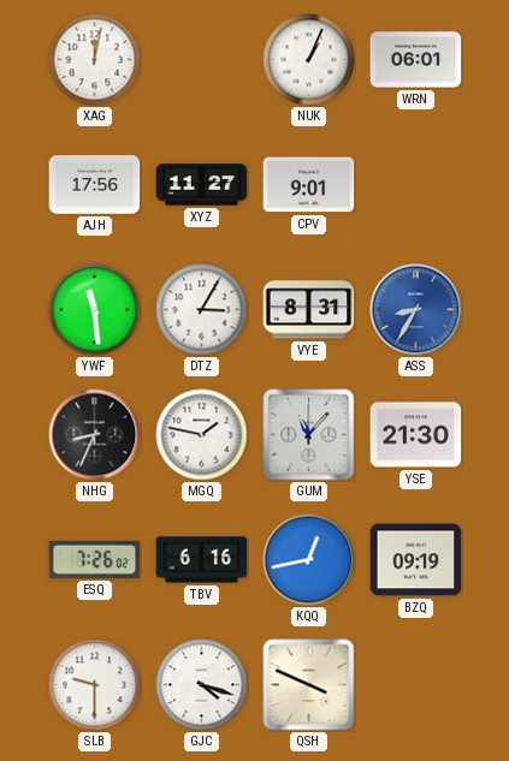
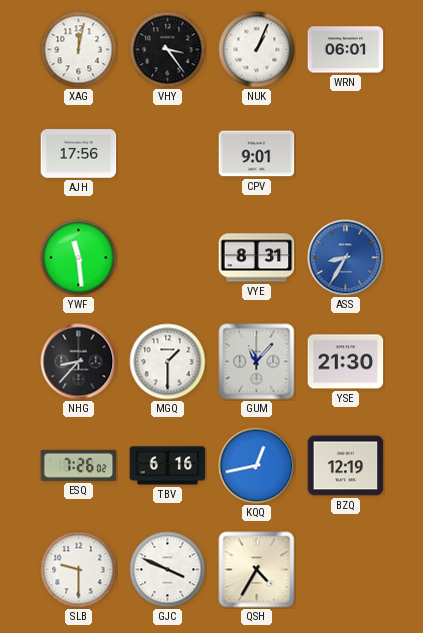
VHY: none -> 3:24
XYZ: 11:27 -> none
DTZ: 3:05 -> none
NHG: 8:34 -> 8:37
MGQ: 1:47 -> 1:30
BZQ: 09:19 -> 12:19
GJC: 4:18 -> 3:49
QSH: 3:49 -> 4:35
